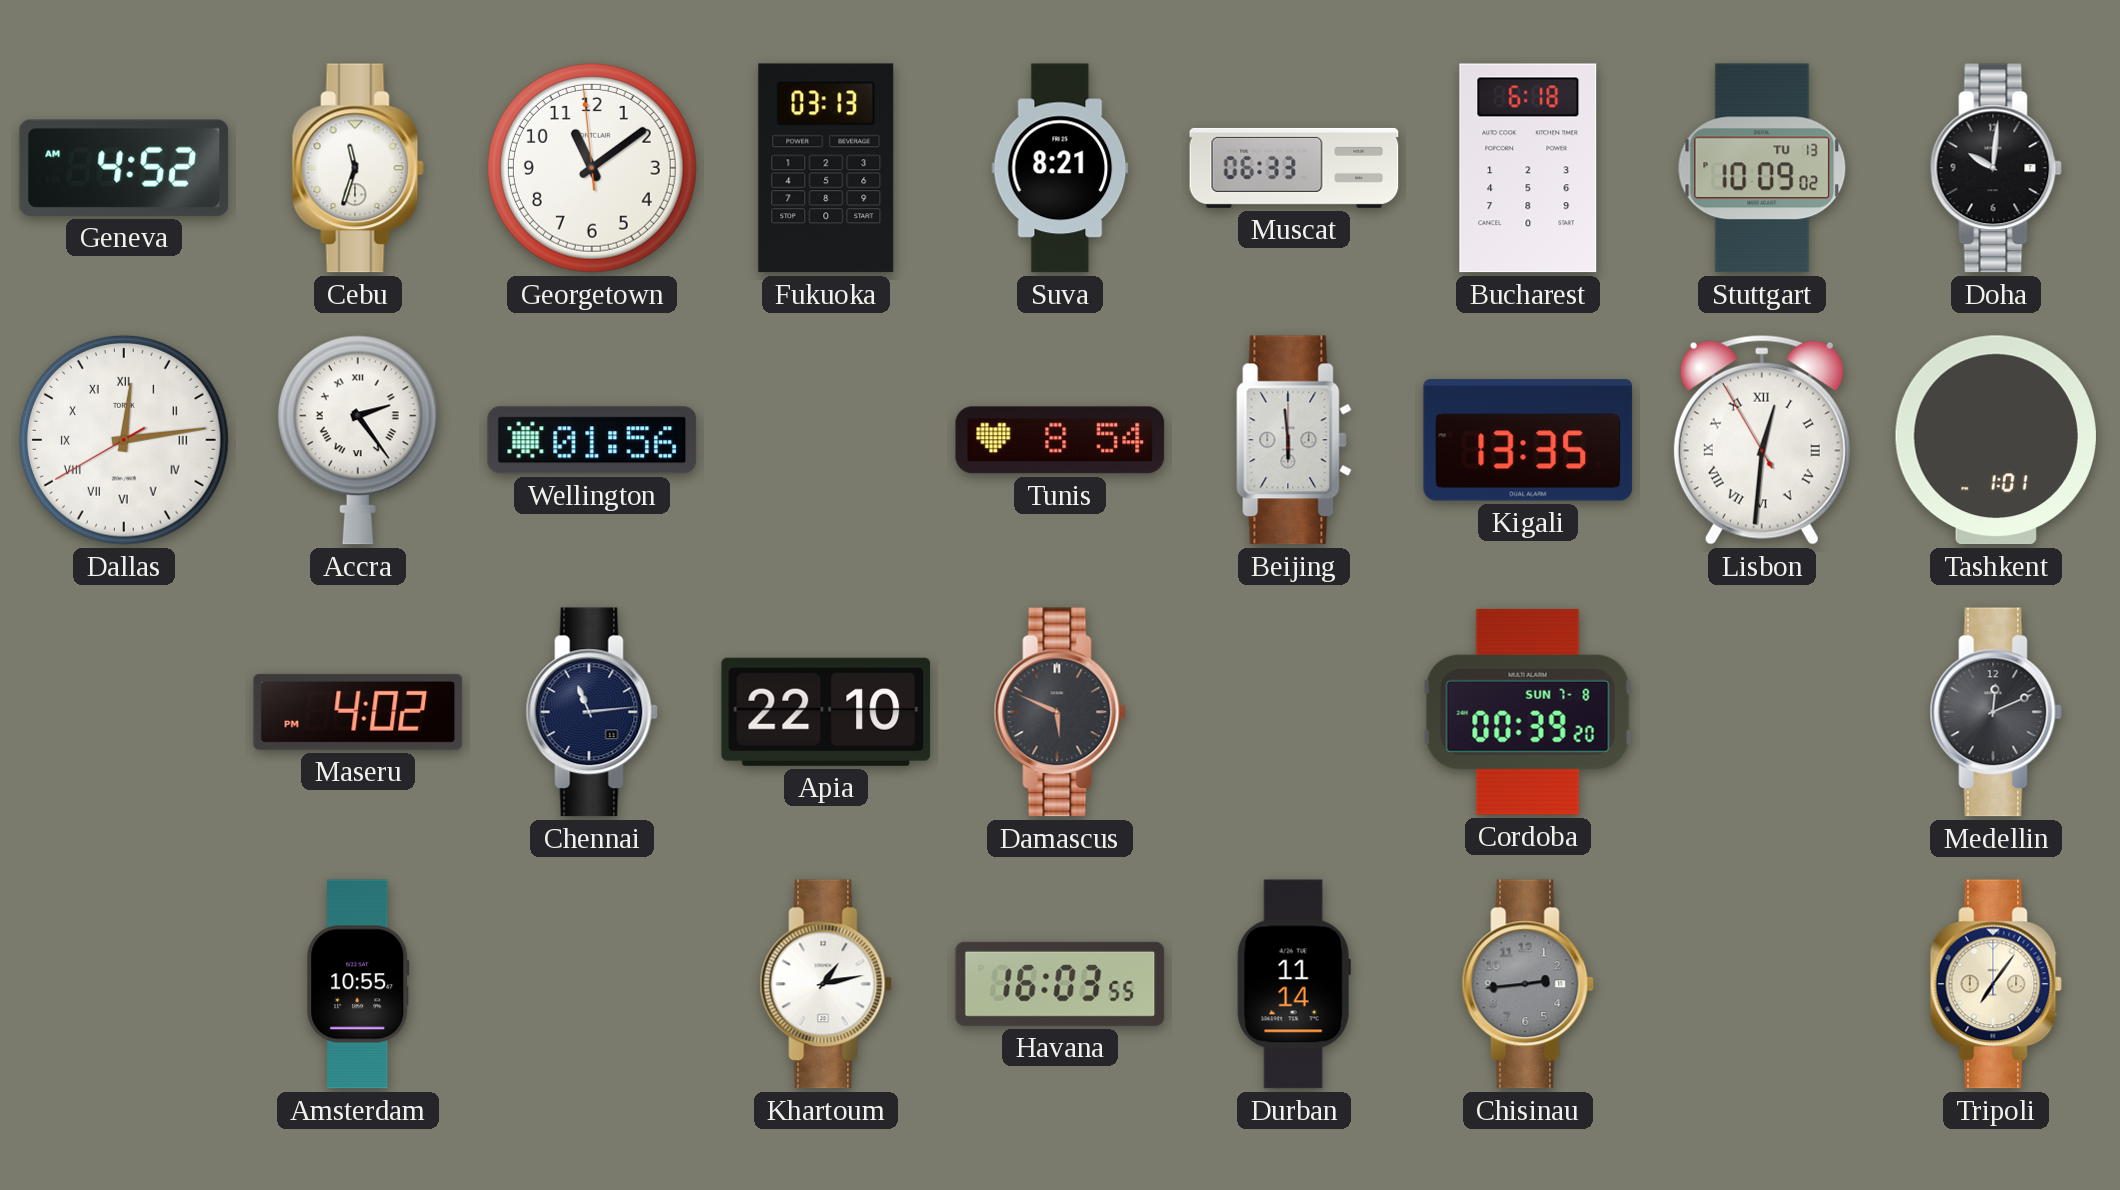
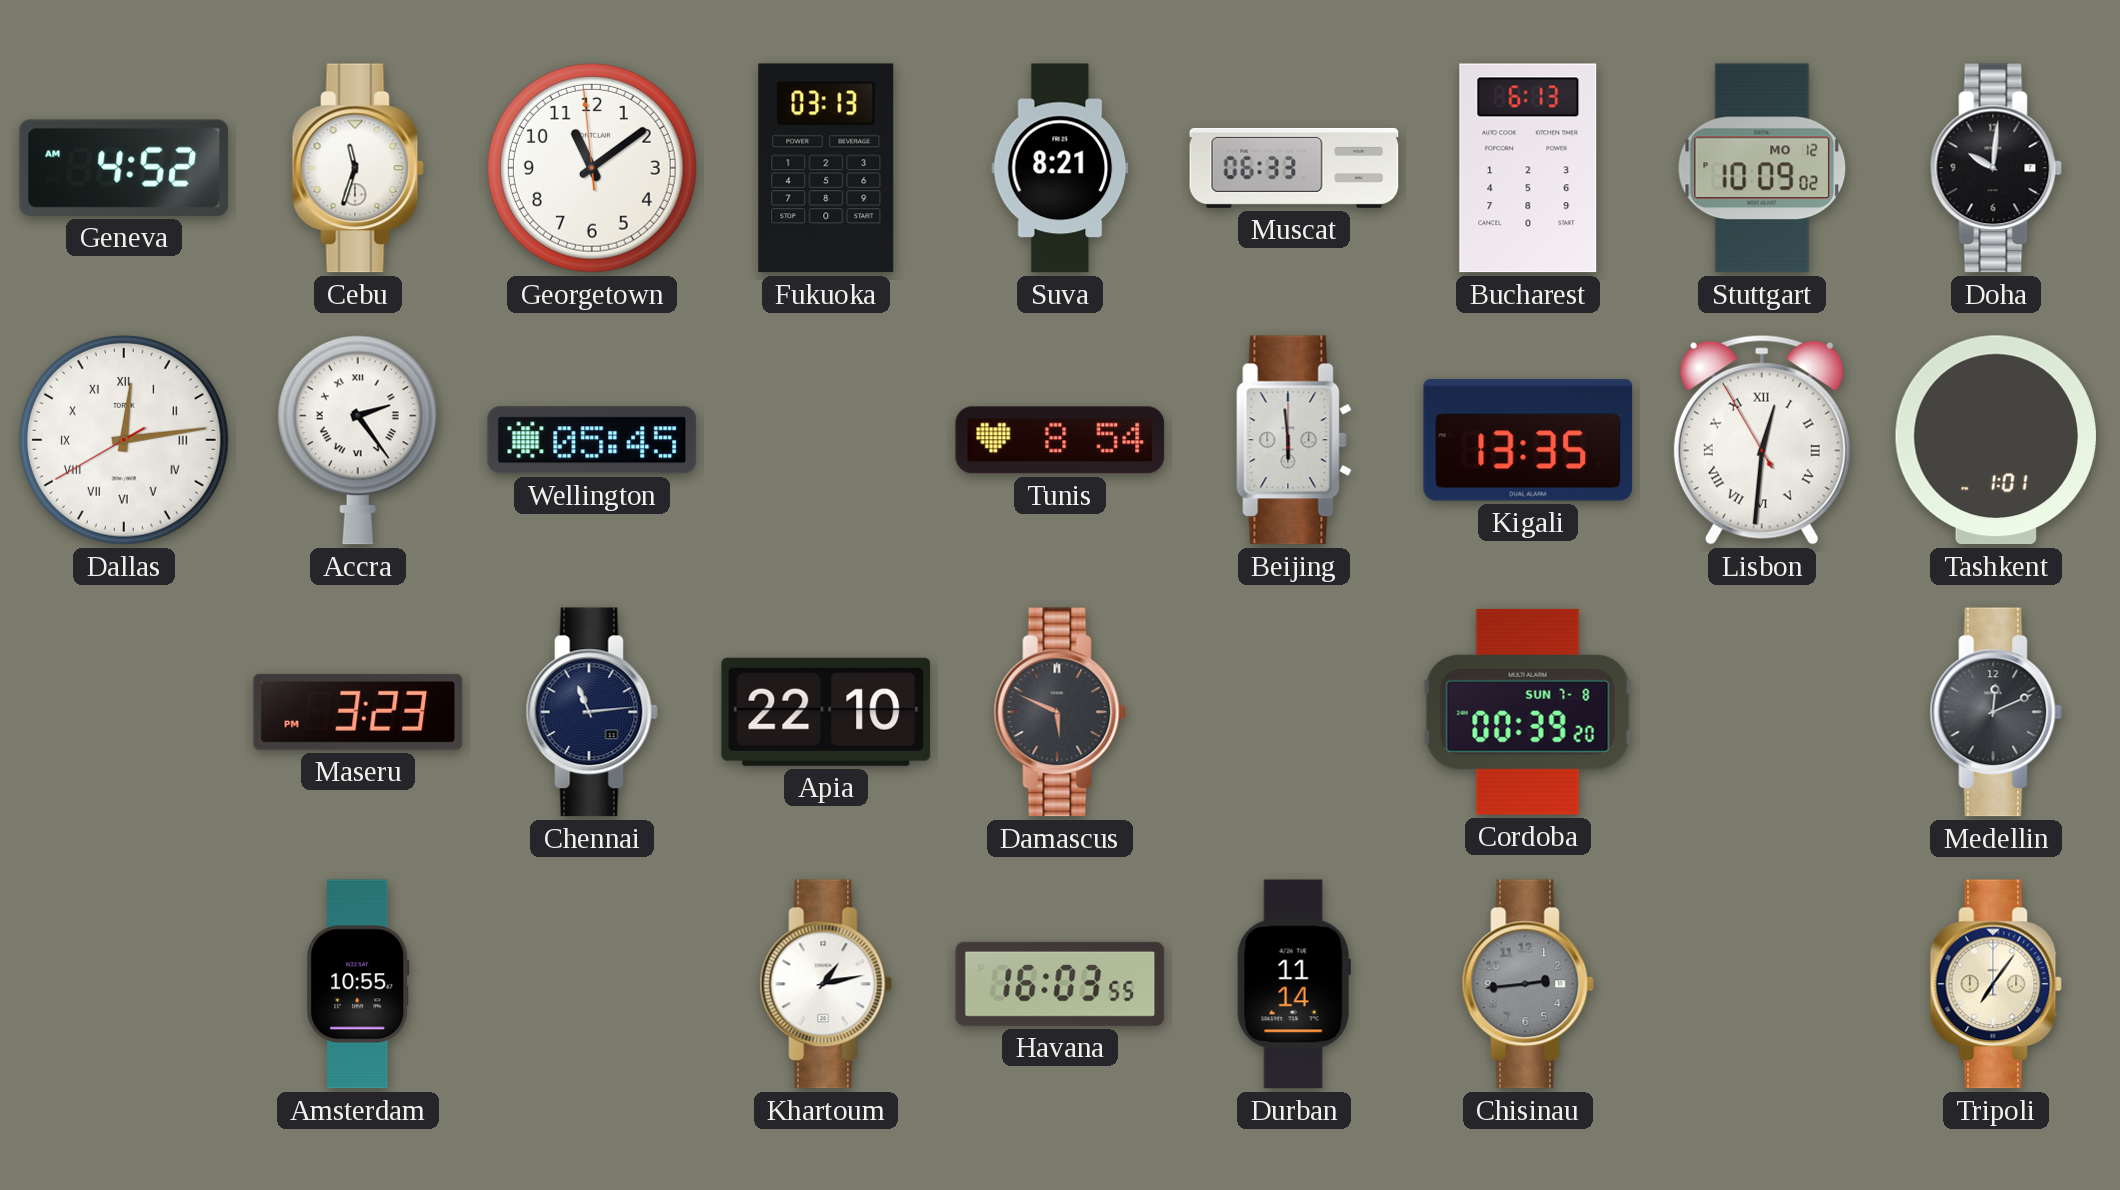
Bucharest: 6:18 -> 6:13
Stuttgart date: TU 13 -> MO 12
Wellington: 01:56 -> 05:45
Maseru: 4:02 -> 3:23
